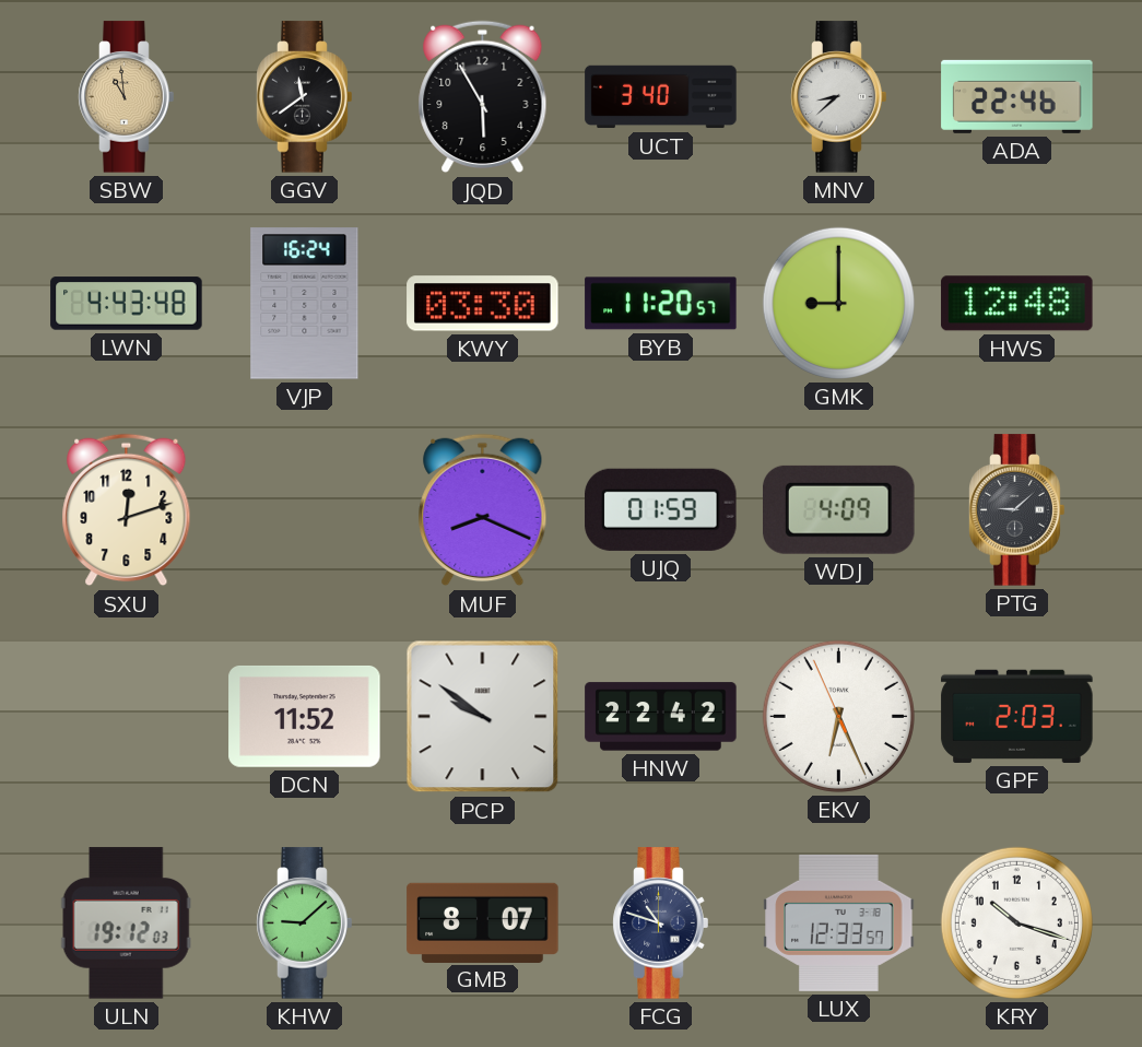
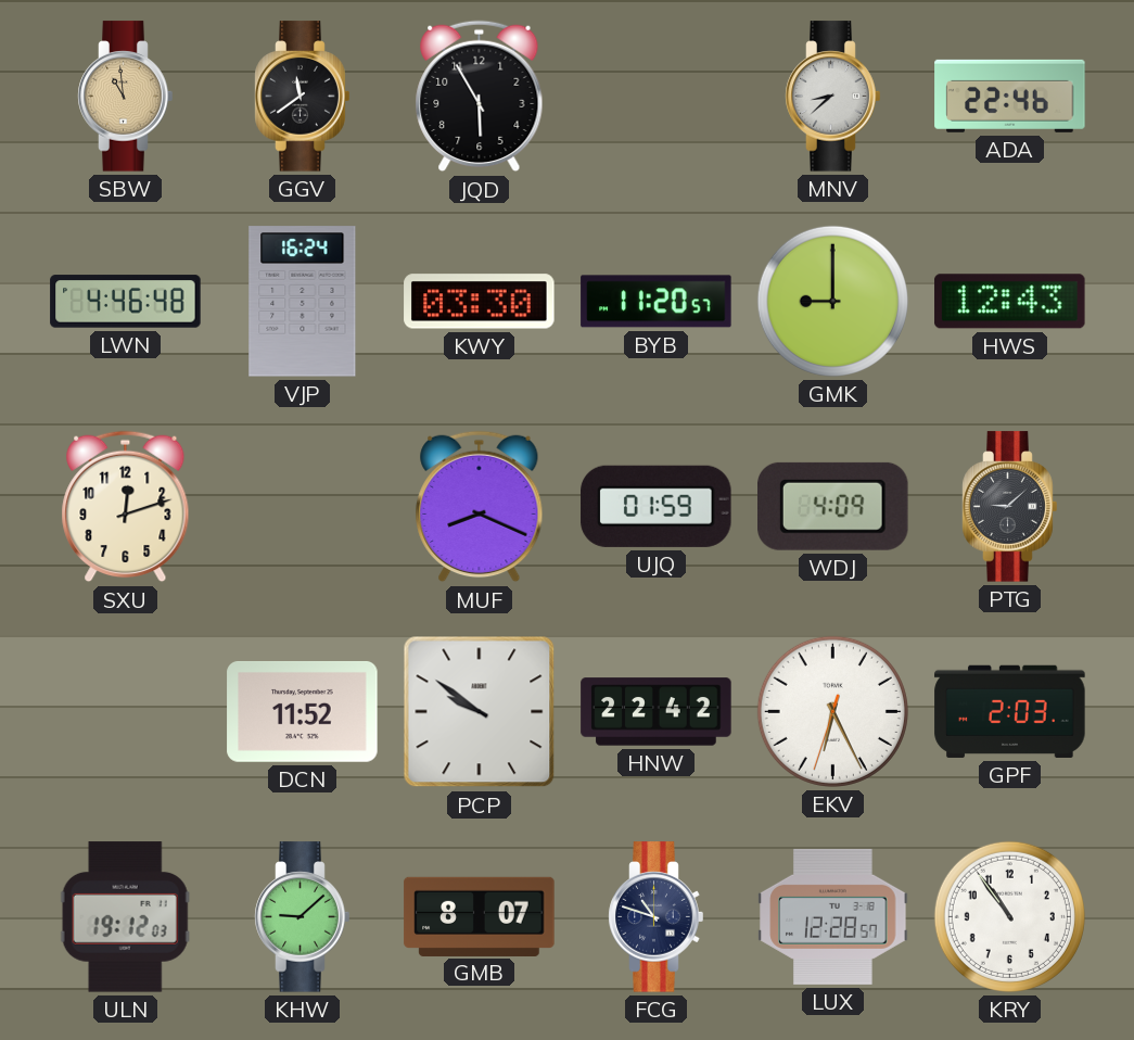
UCT: 3:40 -> none
LWN: 4:43 -> 4:46
HWS: 12:48 -> 12:43
EKV: 6:25:56 -> 6:25:33
LUX: 12:33 -> 12:28
KRY: 10:18 -> 10:54
